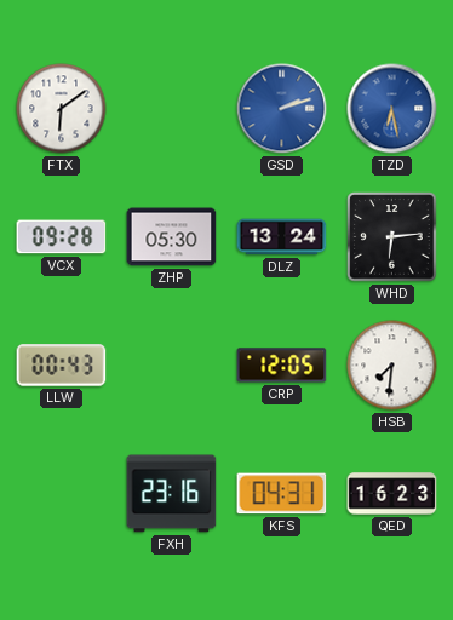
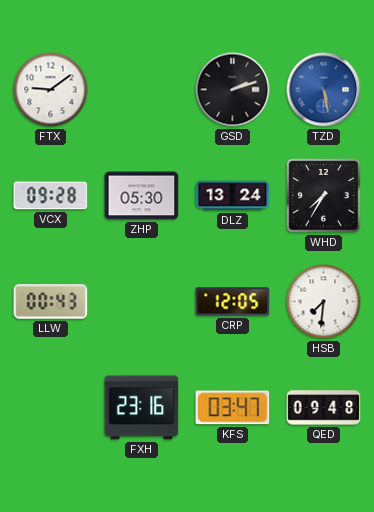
FTX: 6:09 -> 9:09
GSD dial: blue -> black
TZD: 6:28 -> 5:28
WHD: 6:14 -> 7:35
KFS: 04:31 -> 03:47
QED: 16:23 -> 09:48
